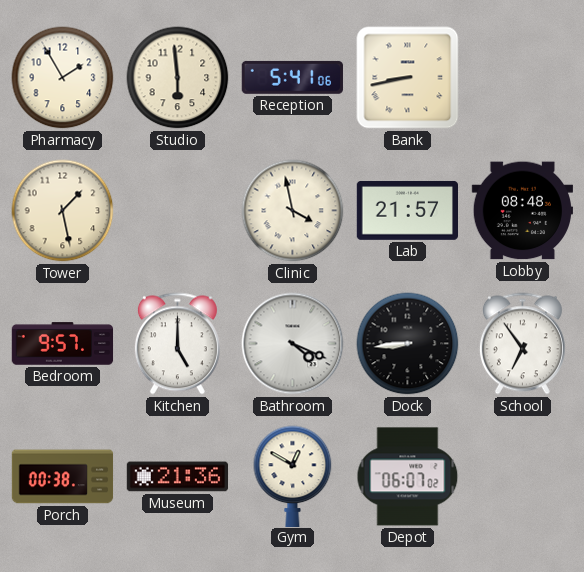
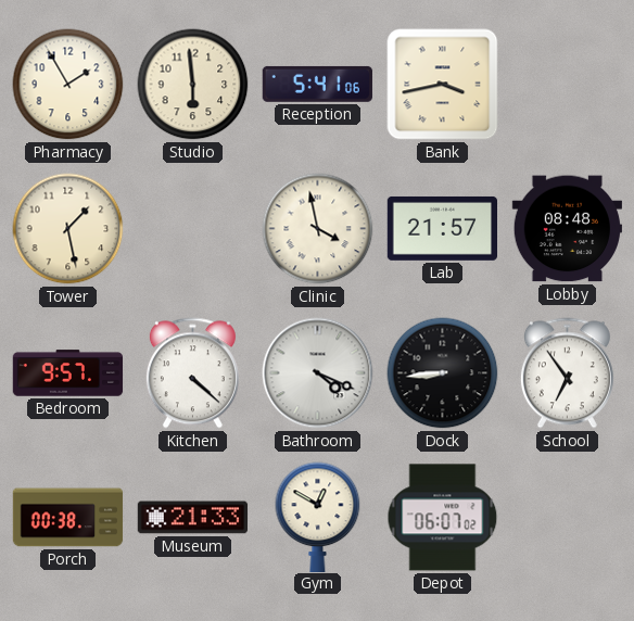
Bank: 8:43 -> 3:43
Kitchen: 5:00 -> 4:22
Museum: 21:36 -> 21:33
